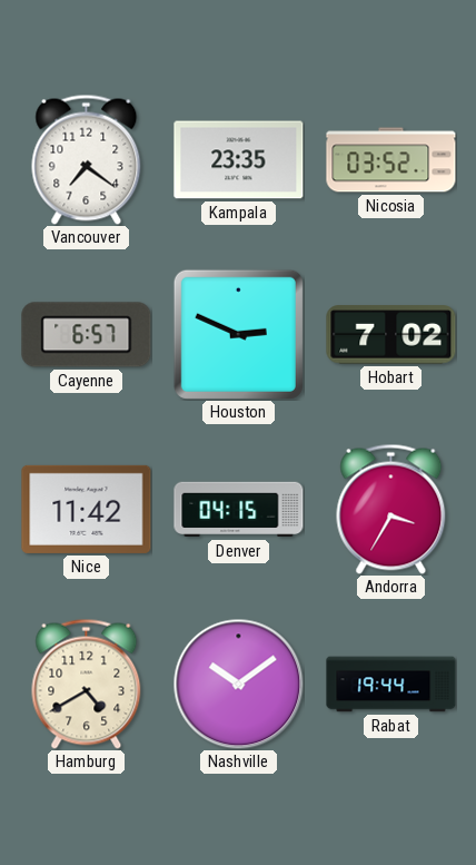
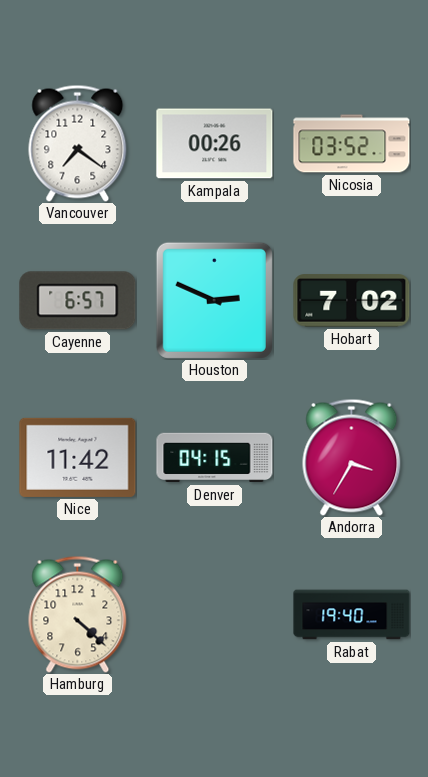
Kampala: 23:35 -> 00:26
Hamburg: 4:40 -> 4:22
Nashville: 10:09 -> none
Rabat: 19:44 -> 19:40
